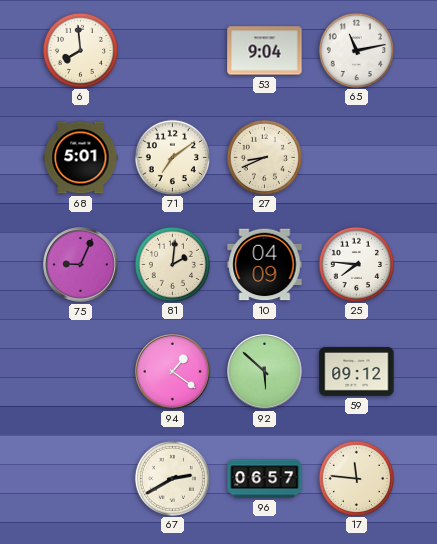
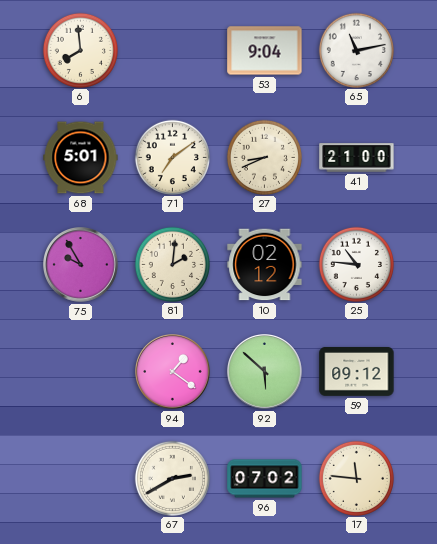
41: none -> 21:00
75: 9:04 -> 9:55
10: 04:09 -> 02:12
25: 7:46 -> 10:46
96: 06:57 -> 07:02
